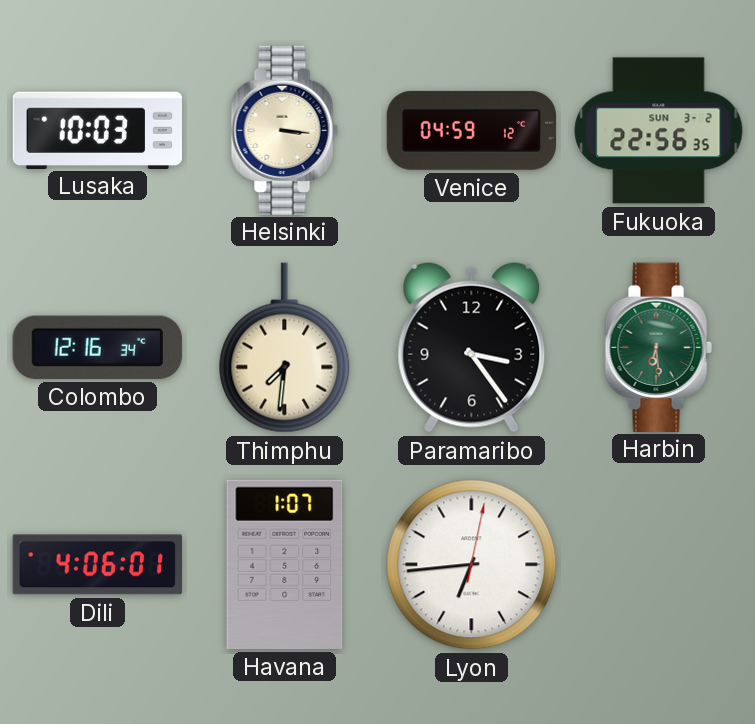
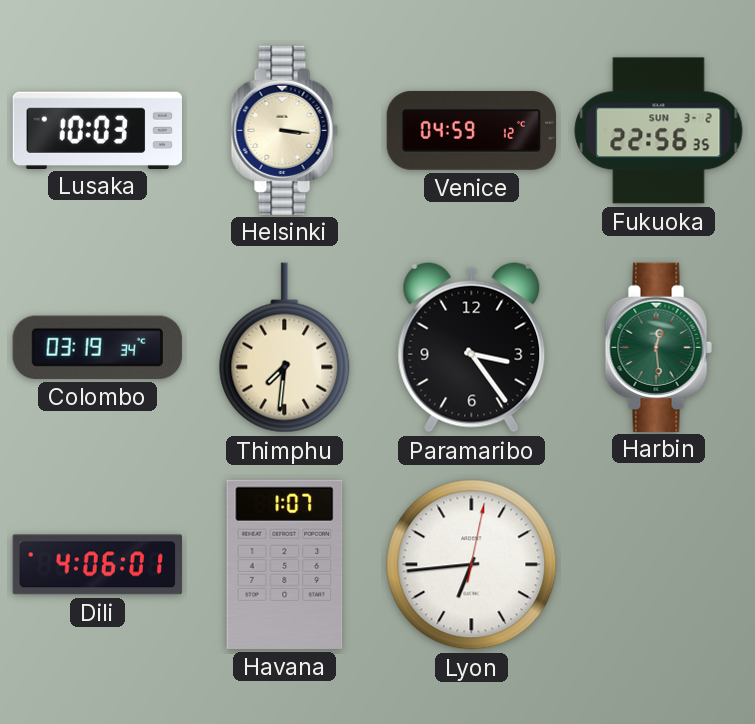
Colombo: 12:16 -> 03:19
Harbin: 6:29 -> 12:29
